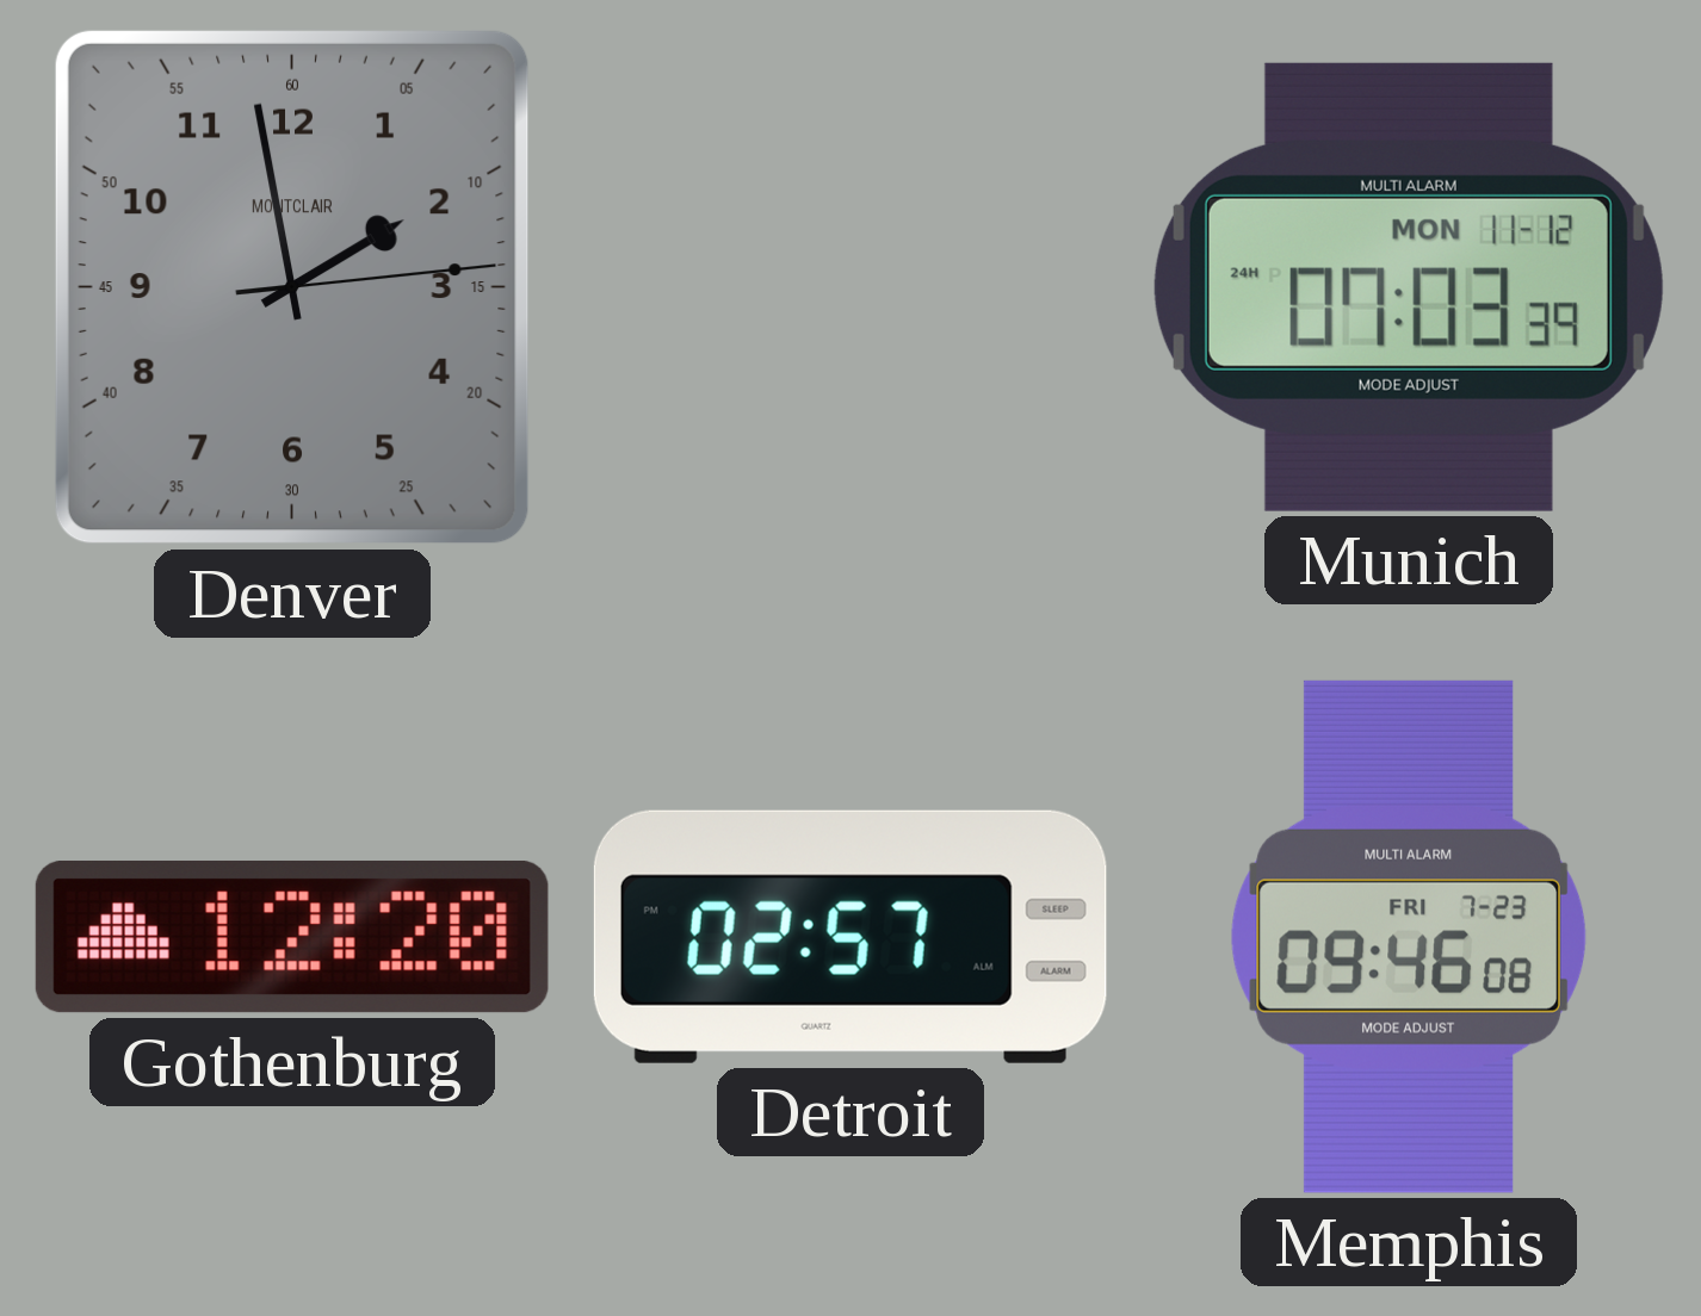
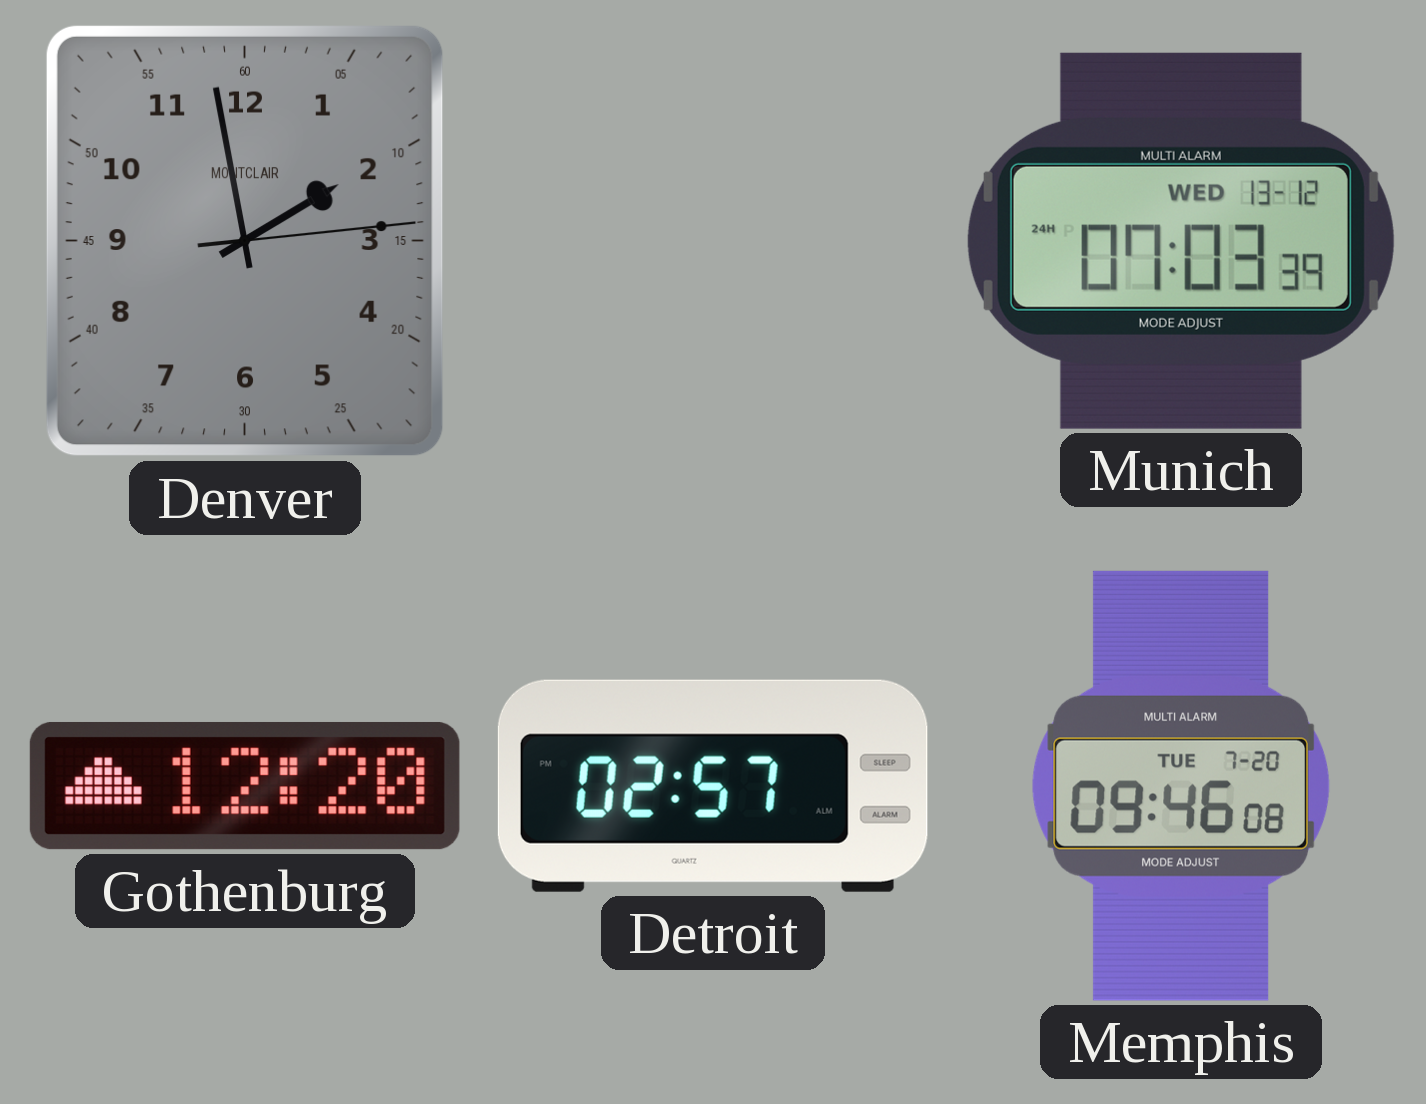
Munich date: MON 11-12 -> WED 13-12
Memphis date: FRI 7-23 -> TUE 7-20
